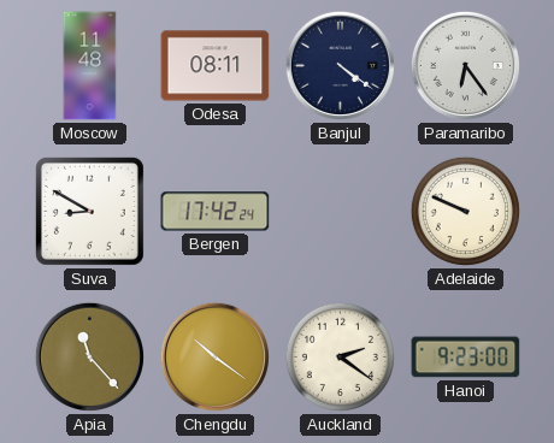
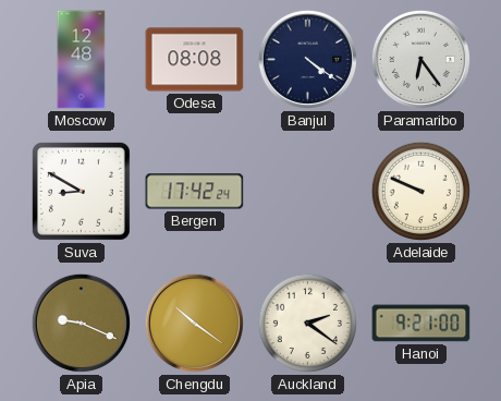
Moscow: 11:48 -> 12:48
Odesa: 08:11 -> 08:08
Apia: 11:23 -> 9:19
Hanoi: 9:23 -> 9:21
